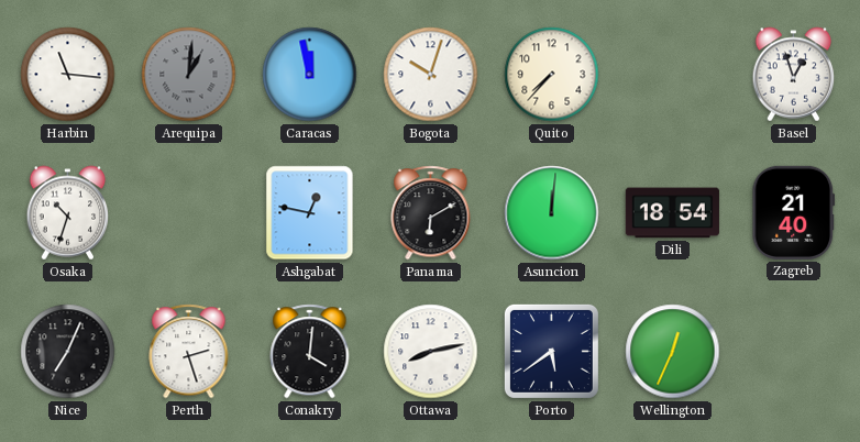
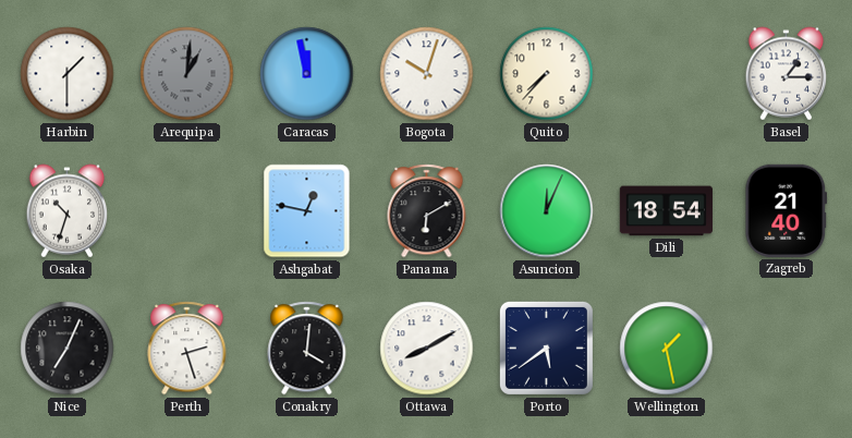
Harbin: 11:16 -> 1:30
Basel: 12:57 -> 1:15
Asuncion: 12:01 -> 12:04
Ottawa: 8:13 -> 8:10
Wellington: 12:34 -> 1:28
